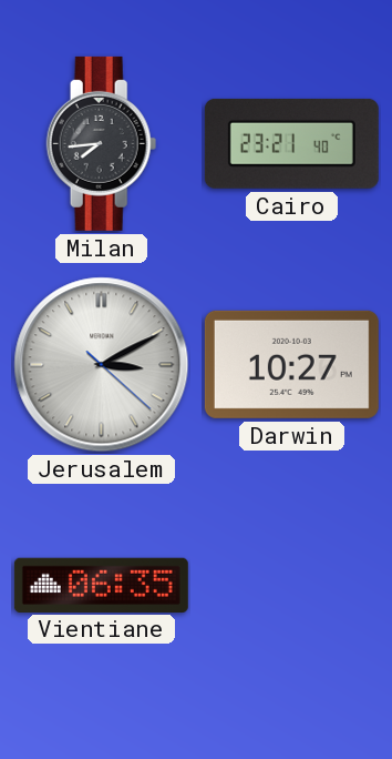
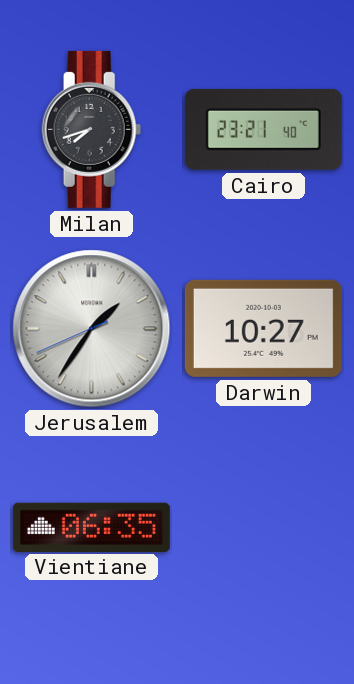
Milan: 7:44 -> 7:42
Jerusalem: 3:10 -> 1:35
